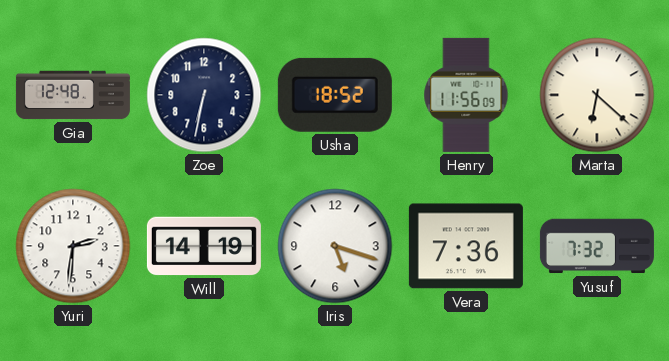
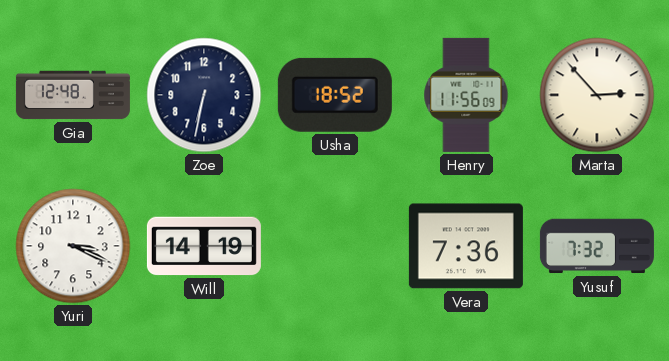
Marta: 6:22 -> 2:53
Yuri: 2:31 -> 3:19
Iris: 5:18 -> none
